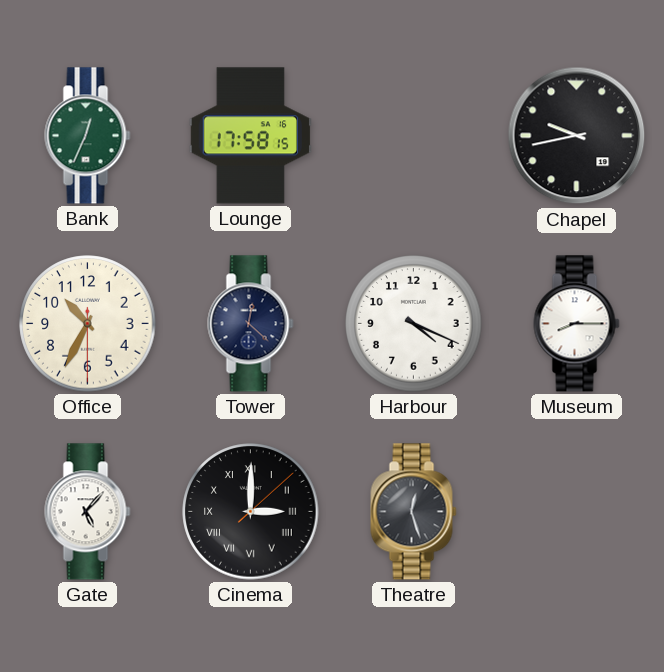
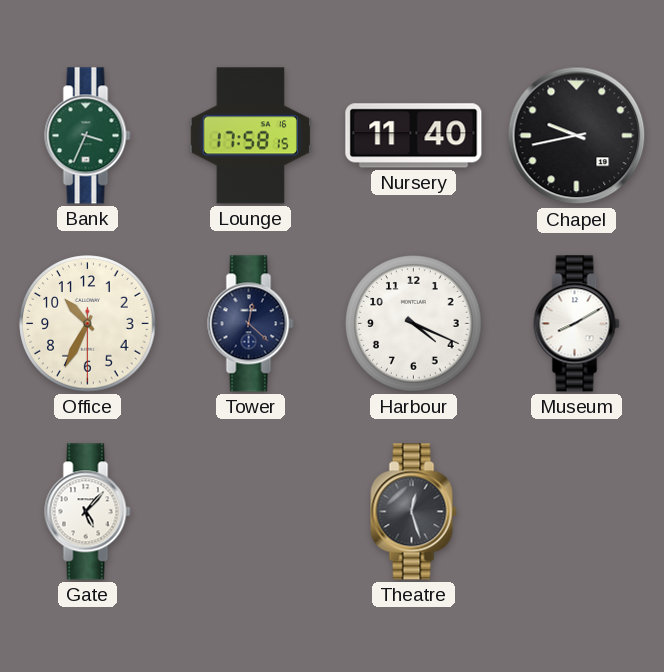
Bank: 12:34 -> 3:34
Nursery: none -> 11:40
Museum: 8:15 -> 8:10
Cinema: 3:00 -> none
